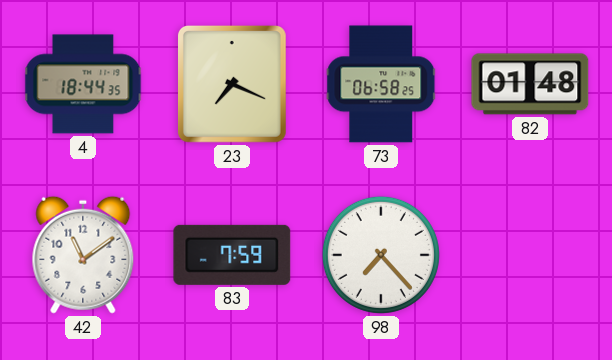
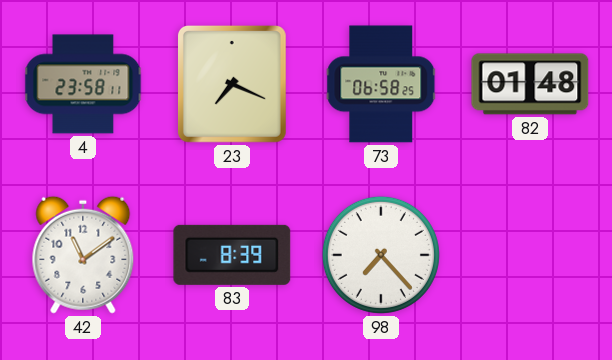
4: 18:44 -> 23:58
83: 7:59 -> 8:39
